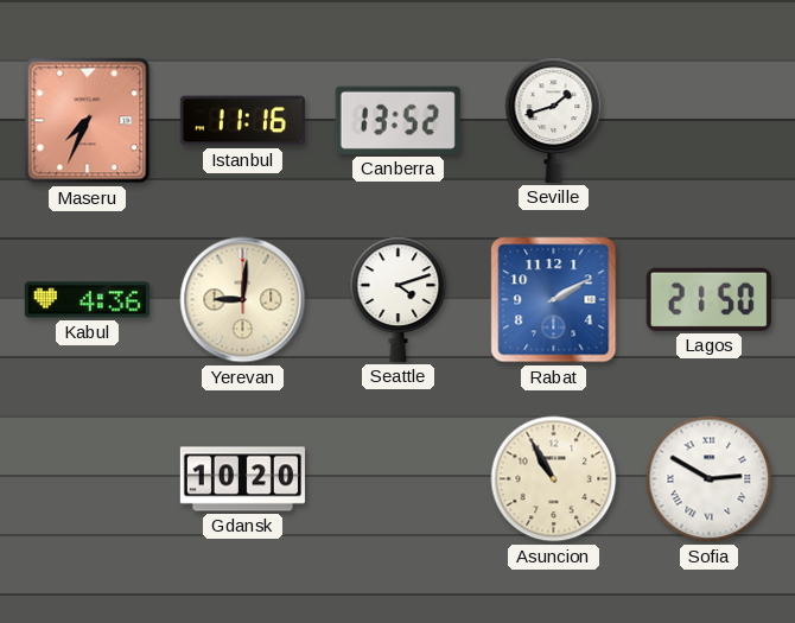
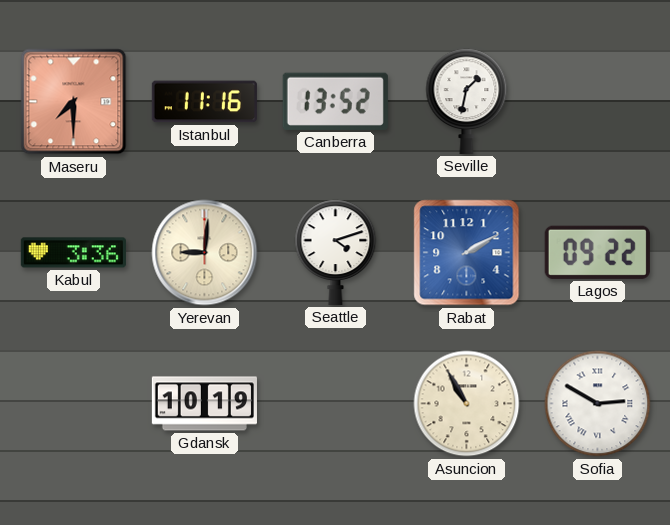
Maseru: 7:34 -> 7:30
Seville: 1:42 -> 1:32
Kabul: 4:36 -> 3:36
Lagos: 21:50 -> 09:22
Gdansk: 10:20 -> 10:19
